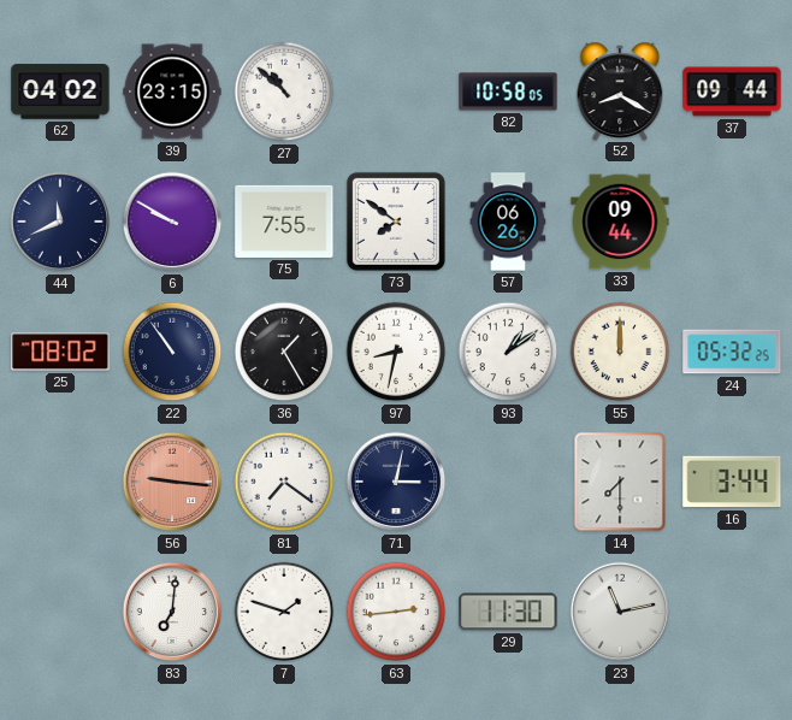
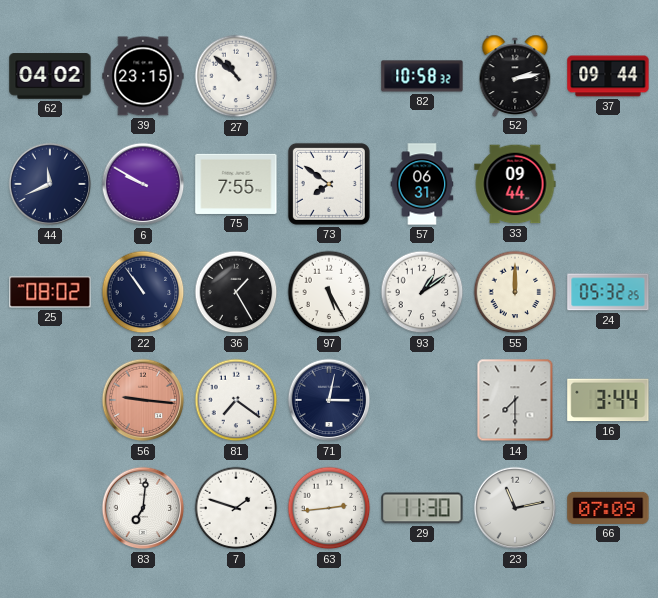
82: 10:58:05 -> 10:58:32
52: 8:20 -> 2:13
57: 06:26 -> 06:31
97: 8:32 -> 5:25
66: none -> 07:09
